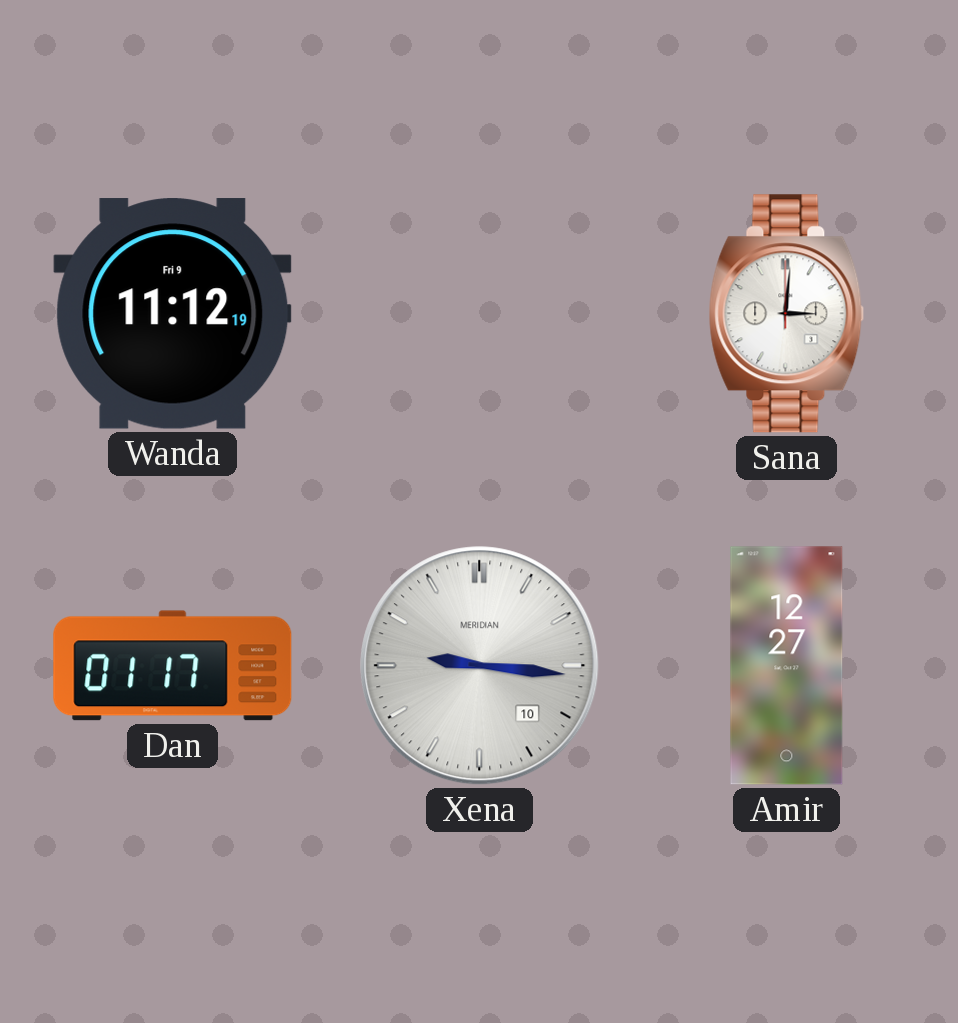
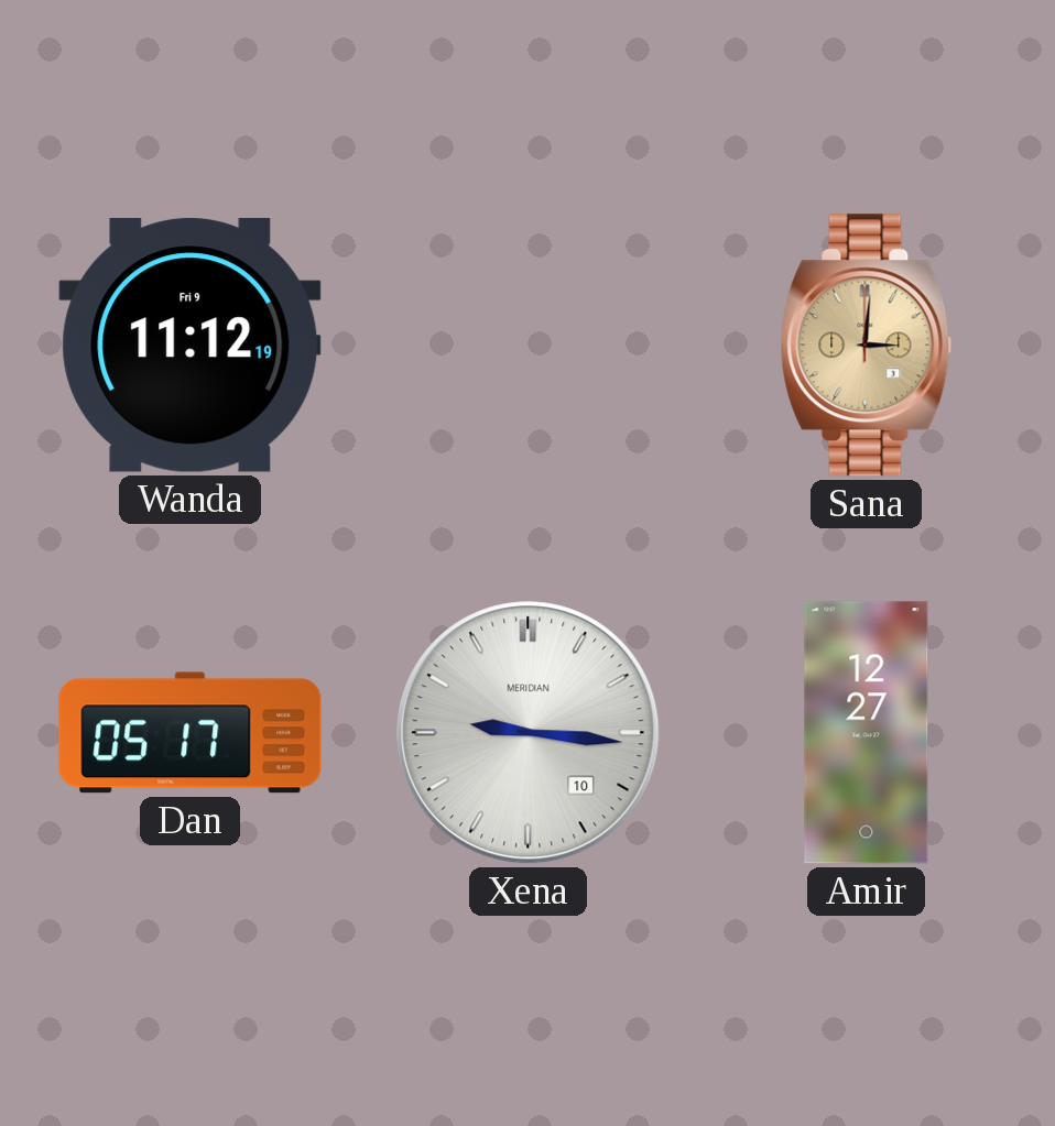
Sana dial: white -> champagne
Dan: 01:17 -> 05:17
